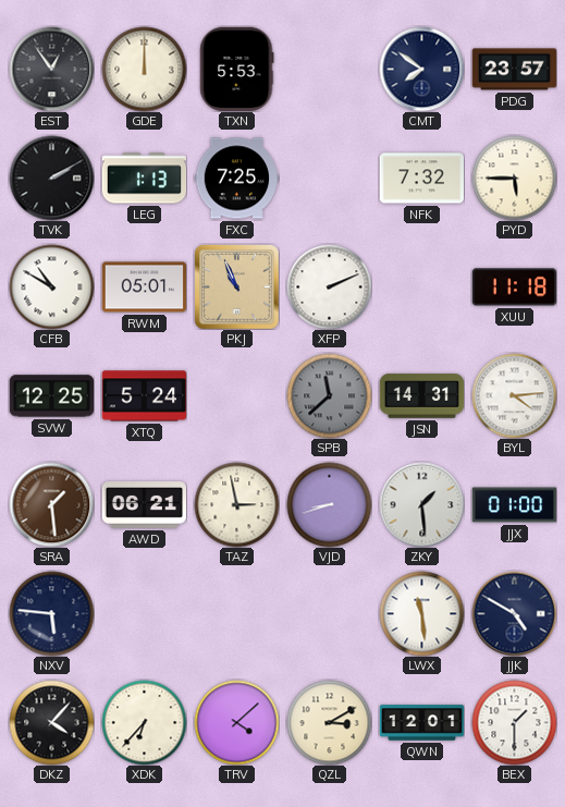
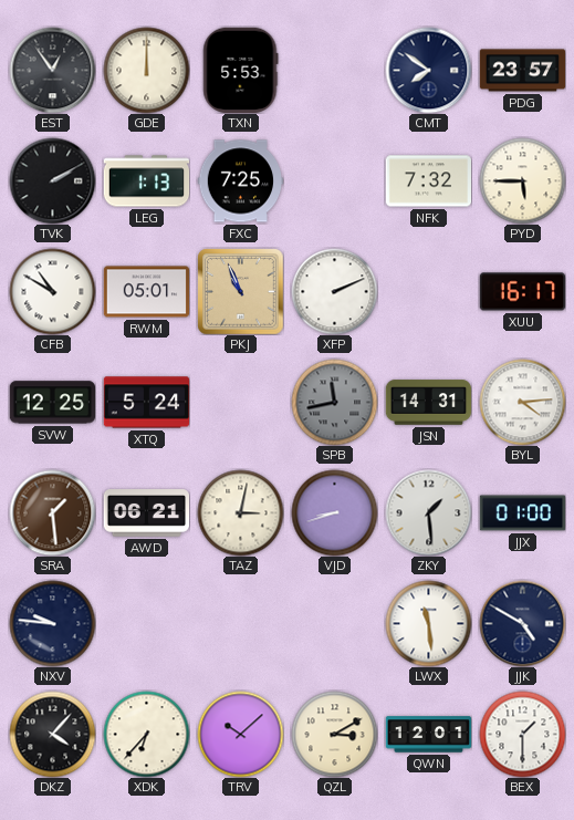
XUU: 11:18 -> 16:17
SPB: 11:38 -> 11:43
TAZ: 2:58 -> 3:02
NXV: 5:46 -> 9:46
TRV: 4:08 -> 10:08
